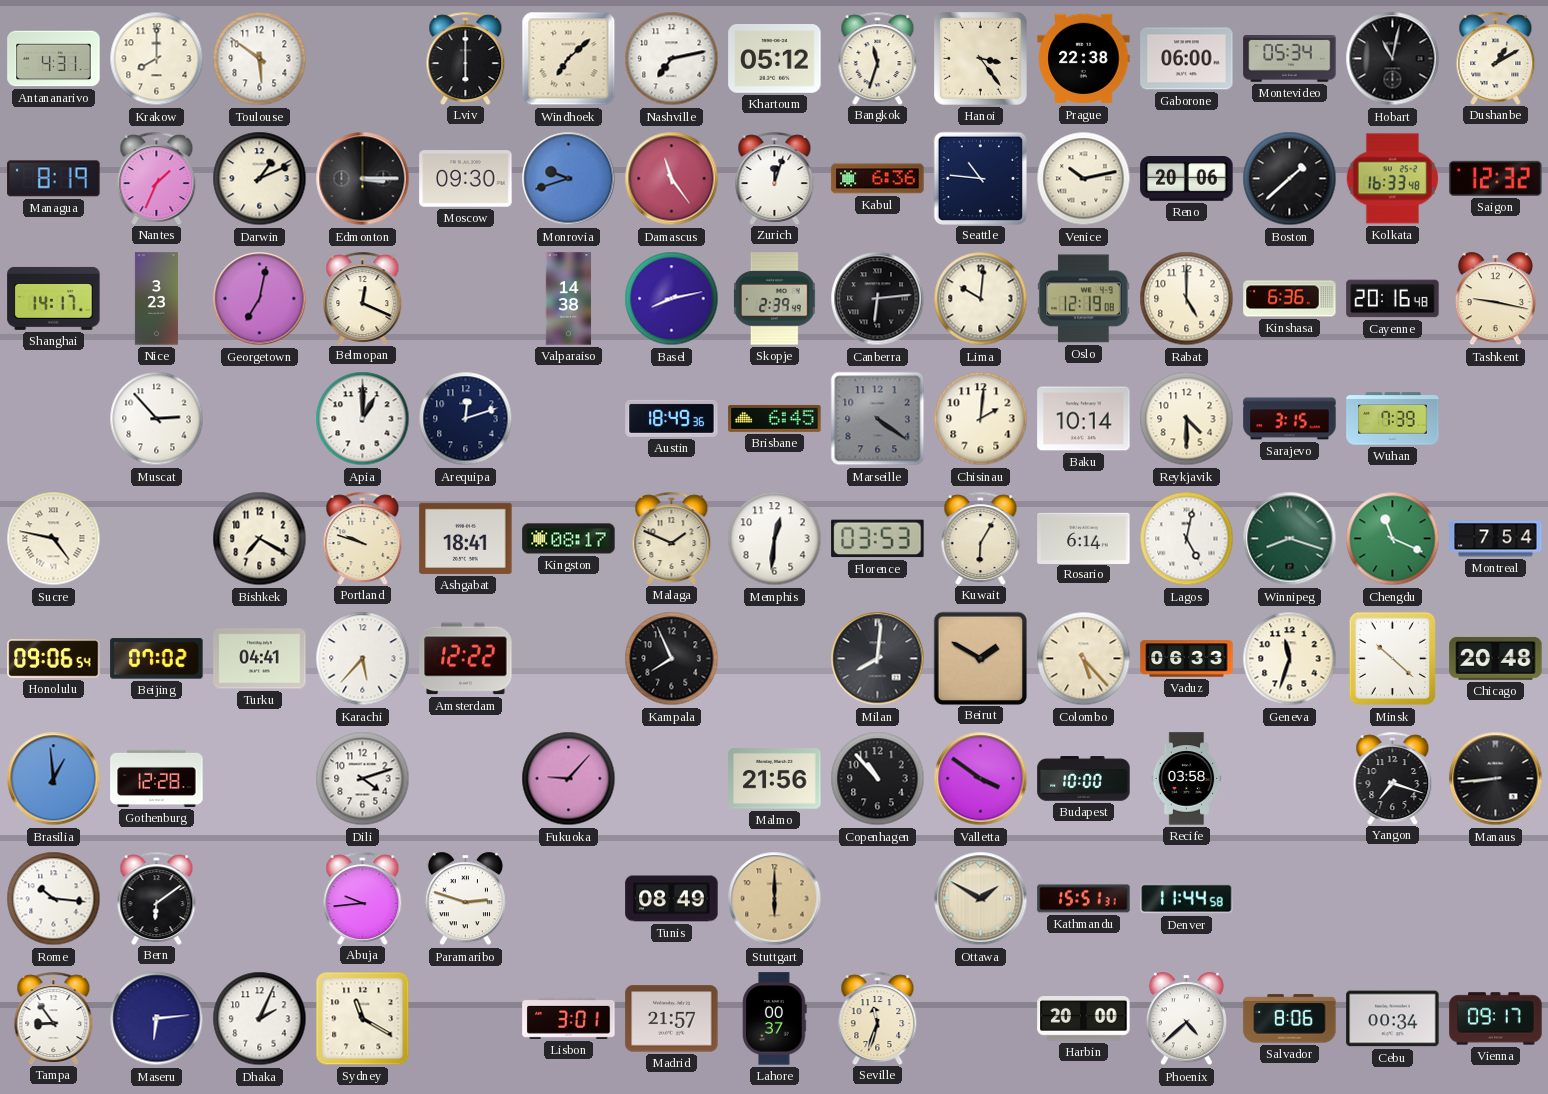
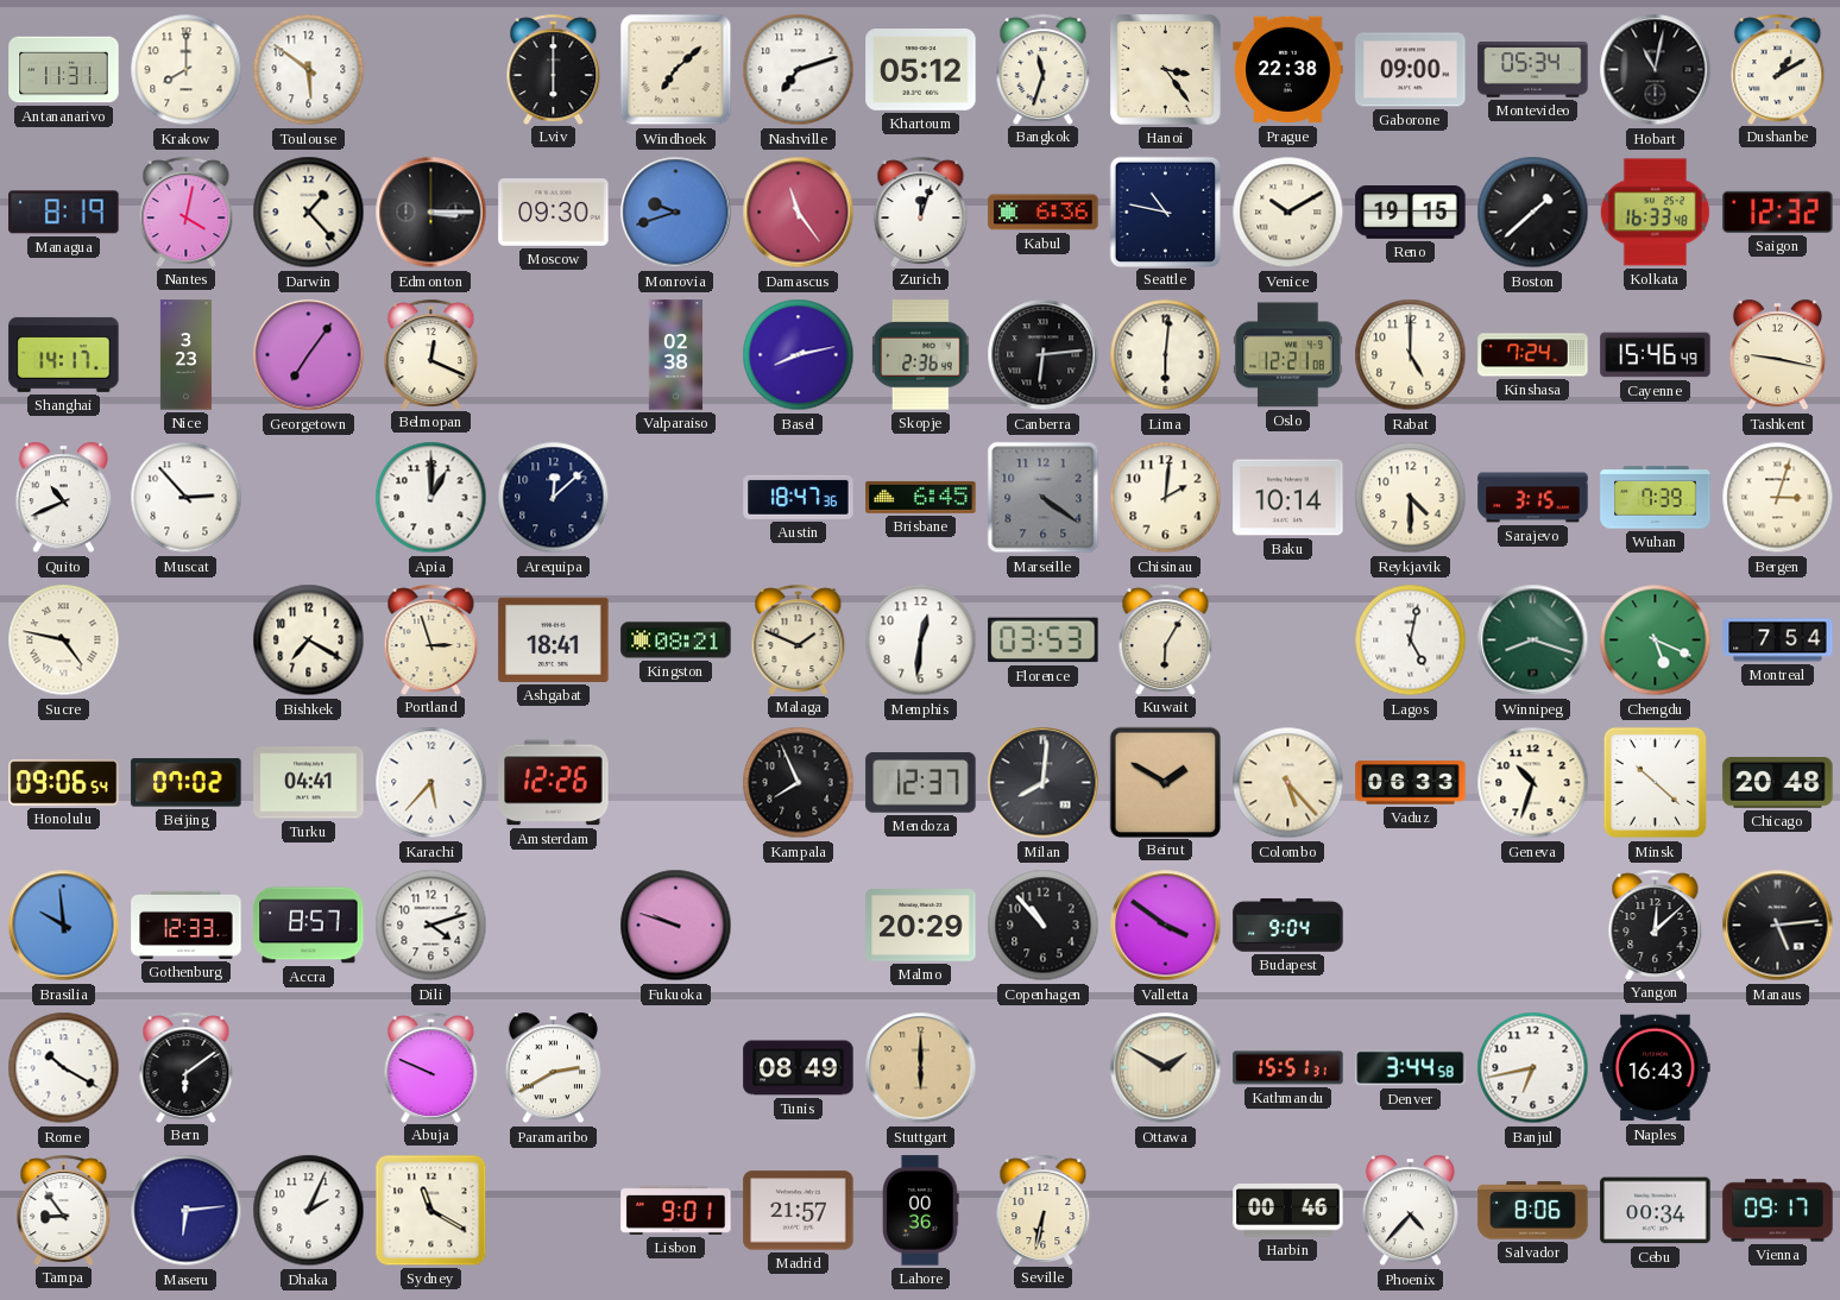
Antananarivo: 4:31 -> 11:31
Nashville: 7:13 -> 7:12
Gaborone: 06:00 -> 09:00
Nantes: 1:34 -> 4:02
Darwin: 1:11 -> 1:23
Seattle: 10:46 -> 10:47
Venice: 10:13 -> 10:10
Reno: 20:06 -> 19:15
Georgetown: 7:02 -> 7:06
Valparaiso: 14:38 -> 02:38
Skopje: 2:39 -> 2:36
Lima: 10:01 -> 6:01
Oslo: 12:19 -> 12:21
Kinshasa: 6:36 -> 7:24
Cayenne: 20:16 -> 15:46
Quito: none -> 10:41
Arequipa: 12:12 -> 12:08
Austin: 18:49 -> 18:47
Bergen: none -> 3:03
Portland: 9:48 -> 2:57
Kingston: 08:17 -> 08:21
Rosario: 6:14 -> none
Chengdu: 11:19 -> 5:19
Amsterdam: 12:22 -> 12:26
Mendoza: none -> 12:37
Geneva: 11:33 -> 10:33
Brasilia: 12:59 -> 9:59
Gothenburg: 12:28 -> 12:33
Accra: none -> 8:57
Fukuoka: 9:07 -> 9:48
Malmo: 21:56 -> 20:29
Budapest: 10:00 -> 9:04
Recife: 03:58 -> none
Yangon: 7:18 -> 12:08
Manaus: 8:44 -> 5:14
Rome: 10:16 -> 10:20
Abuja: 9:44 -> 9:49
Paramaribo: 2:48 -> 2:40
Denver: 11:44 -> 3:44
Banjul: none -> 6:43
Naples: none -> 16:43
Lisbon: 3:01 -> 9:01
Lahore: 00:37 -> 00:36
Seville: 11:33 -> 6:32
Harbin: 20:00 -> 00:46
Phoenix: 4:38 -> 4:37
